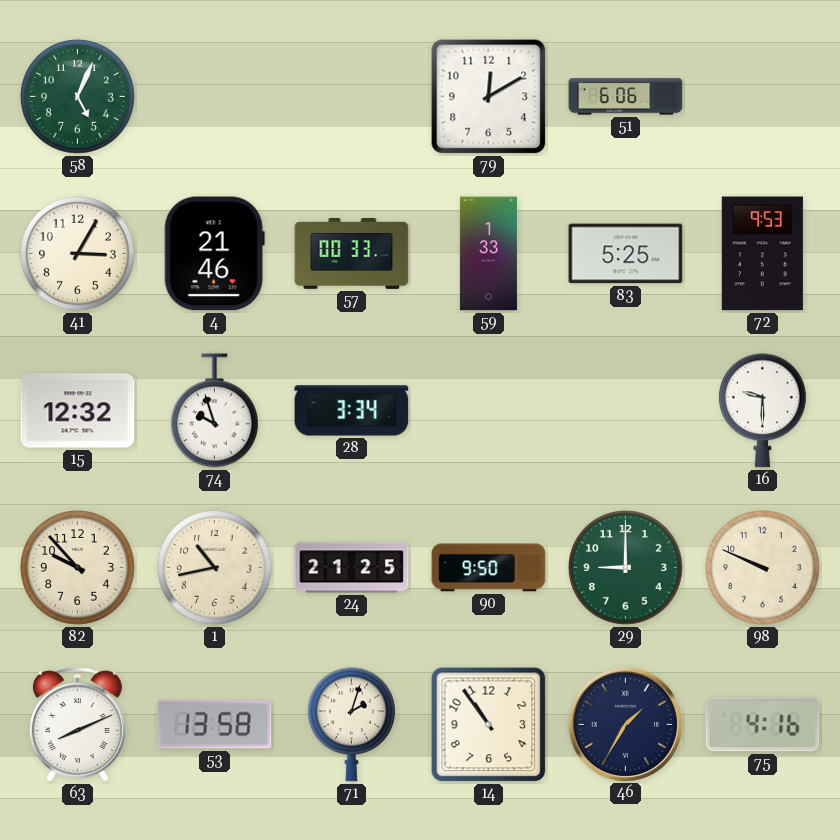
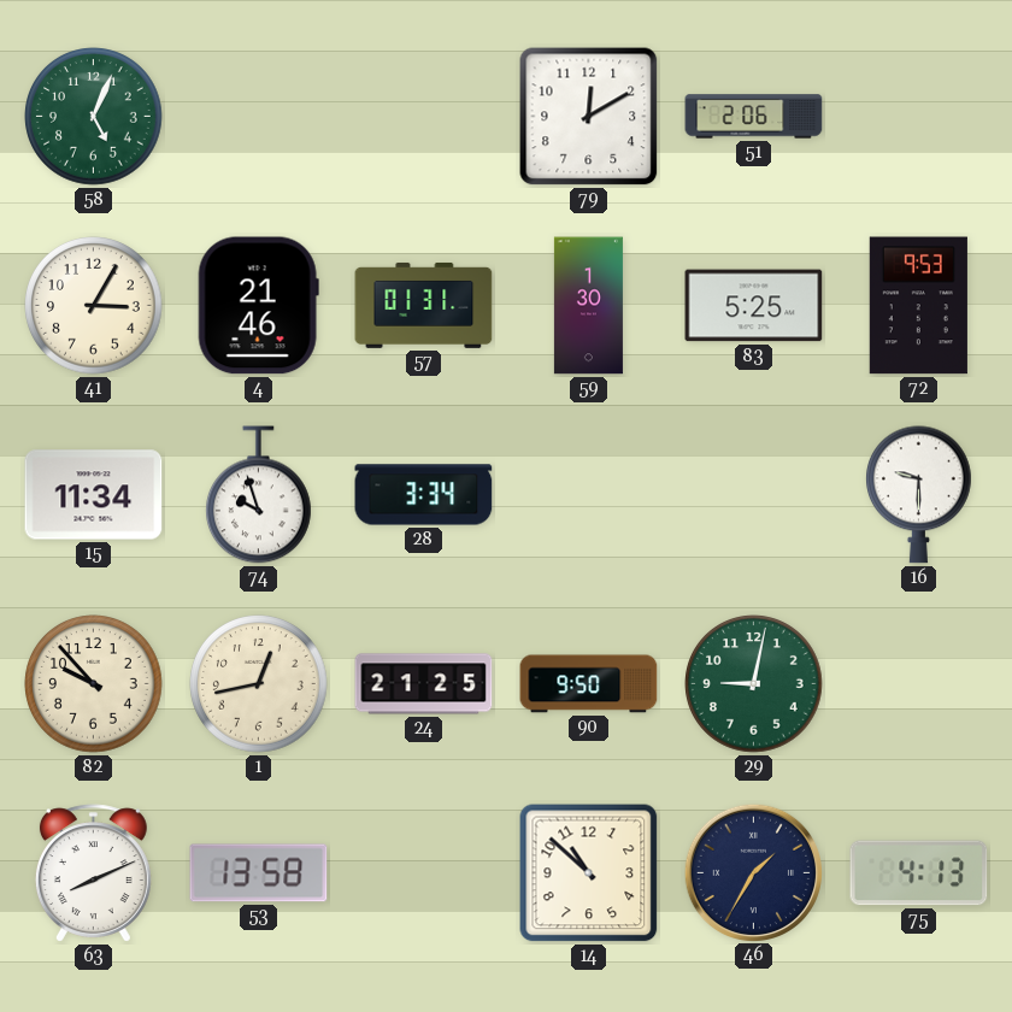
51: 6:06 -> 2:06
57: 00:33 -> 01:31
59: 1:33 -> 1:30
15: 12:32 -> 11:34
1: 10:43 -> 12:43
29: 9:00 -> 9:02
98: 9:49 -> none
71: 2:03 -> none
14: 10:54 -> 10:52
75: 4:16 -> 4:13
